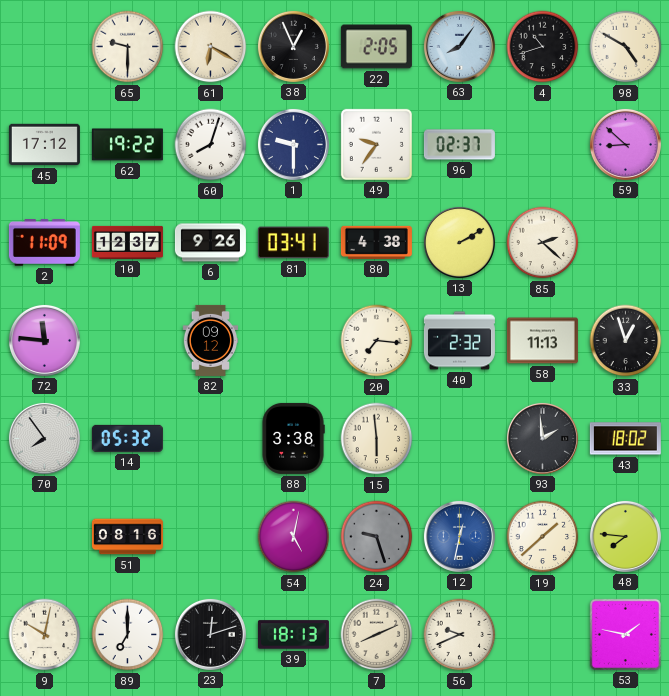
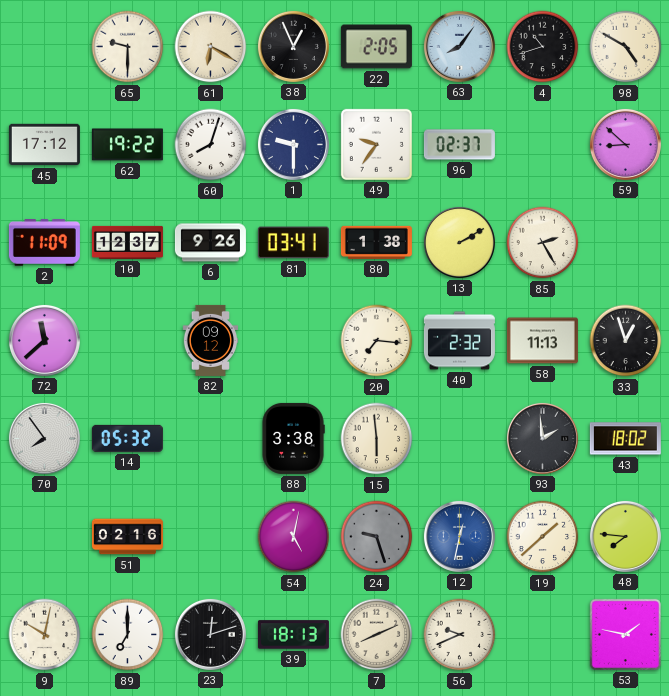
80: 4:38 -> 1:38
85: 2:22 -> 2:25
72: 11:46 -> 11:38
51: 08:16 -> 02:16
